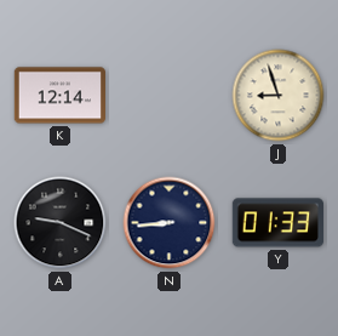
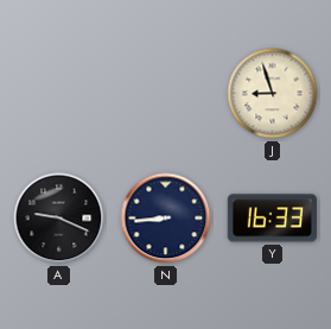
K: 12:14 -> none
Y: 01:33 -> 16:33
